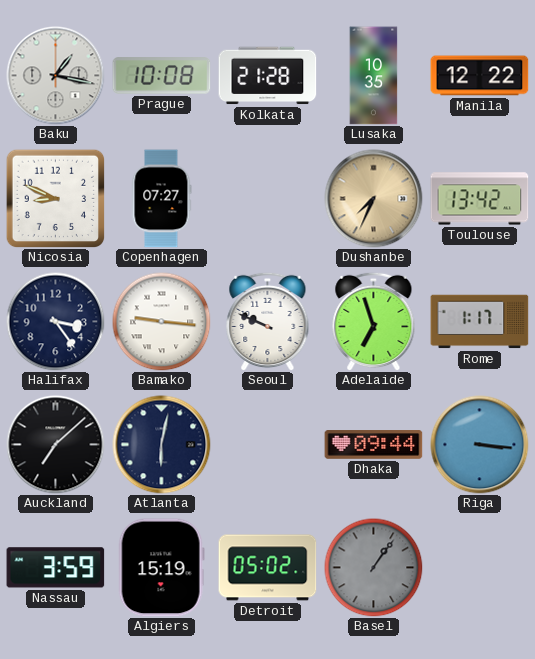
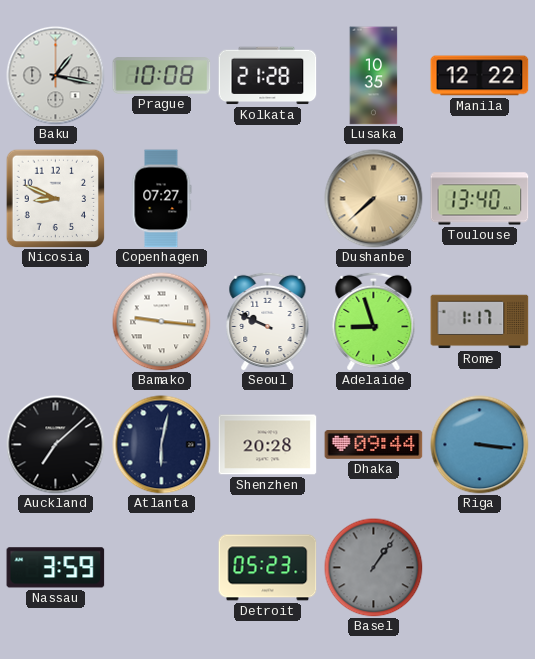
Dushanbe: 7:34 -> 7:38
Toulouse: 13:42 -> 13:40
Halifax: 3:24 -> none
Adelaide: 6:57 -> 8:57
Shenzhen: none -> 20:28
Algiers: 15:19 -> none
Detroit: 05:02 -> 05:23
